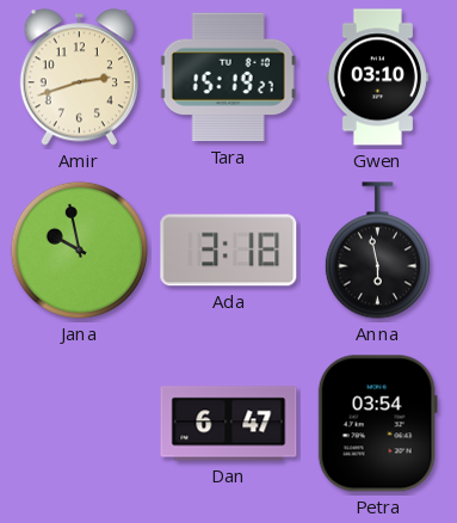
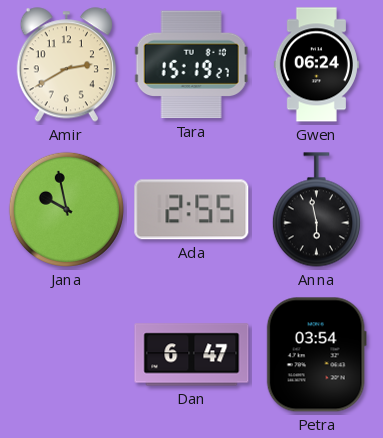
Amir: 2:42 -> 2:40
Gwen: 03:10 -> 06:24
Ada: 3:18 -> 2:55
